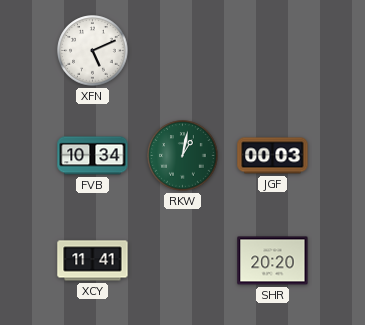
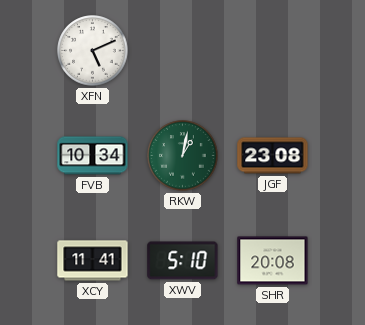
JGF: 00:03 -> 23:08
XWV: none -> 5:10
SHR: 20:20 -> 20:08
